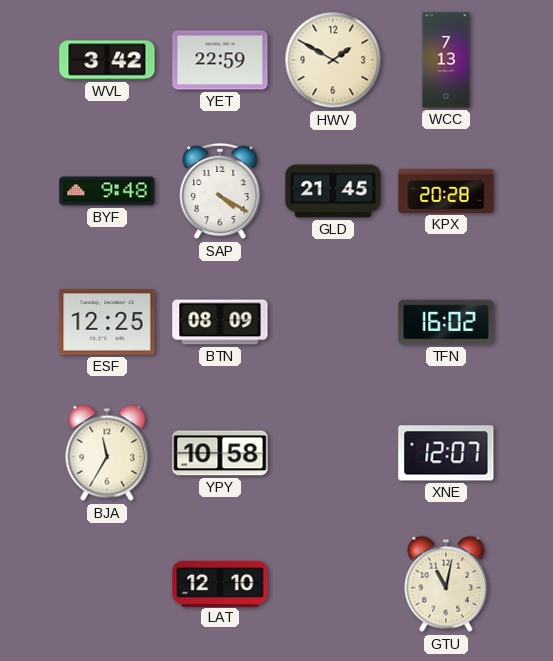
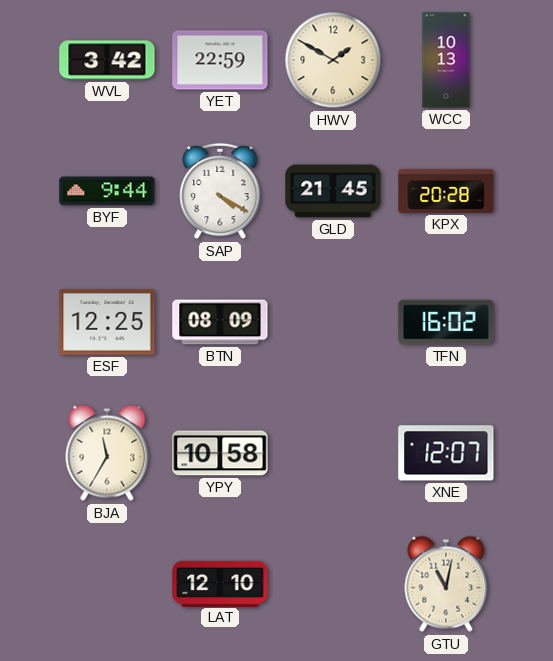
WCC: 7:13 -> 10:13
BYF: 9:48 -> 9:44
